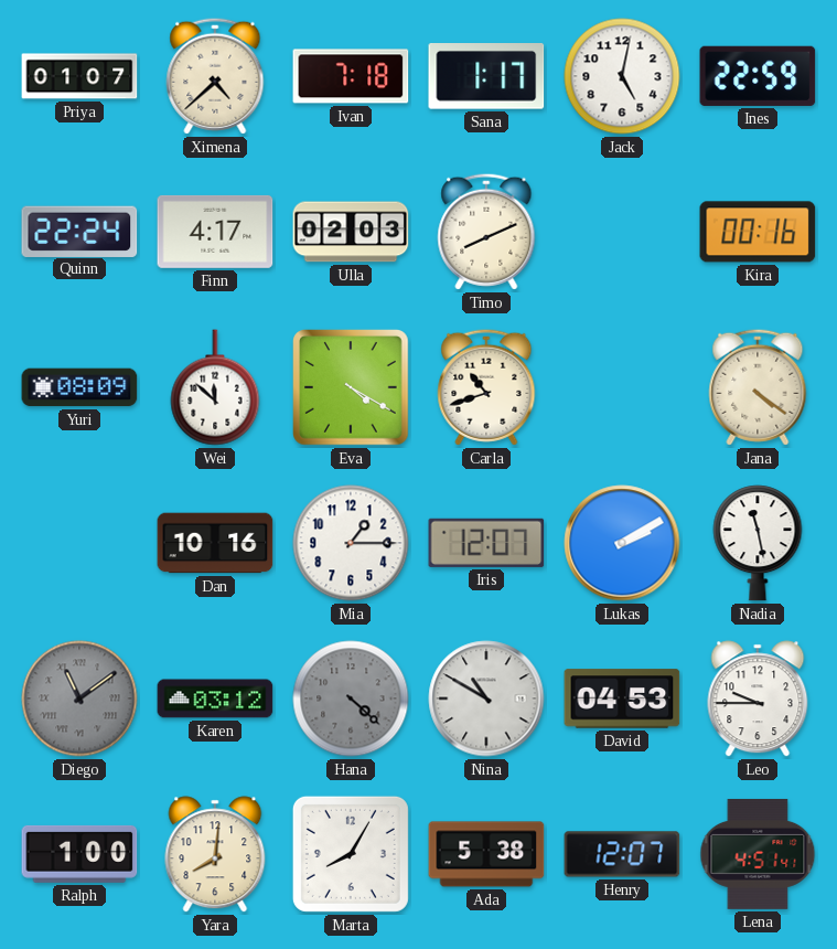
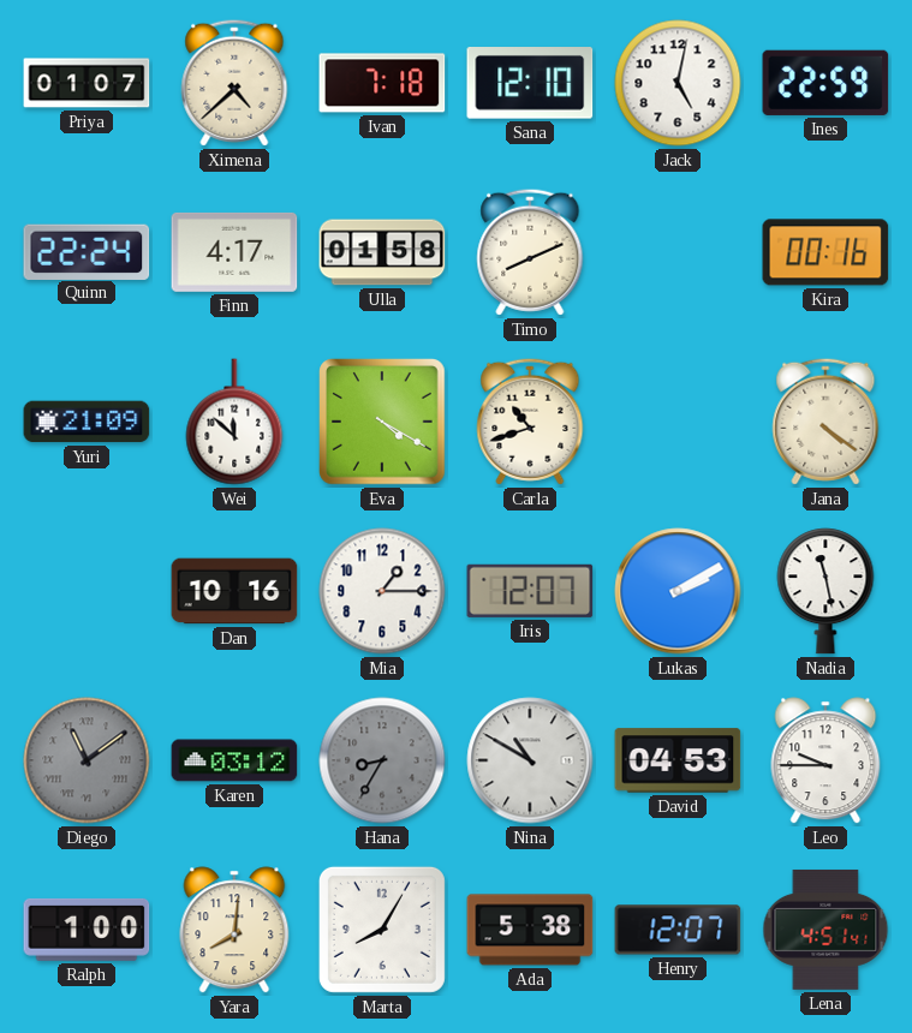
Sana: 1:17 -> 12:10
Ulla: 02:03 -> 01:58
Yuri: 08:09 -> 21:09
Hana: 4:22 -> 8:35
